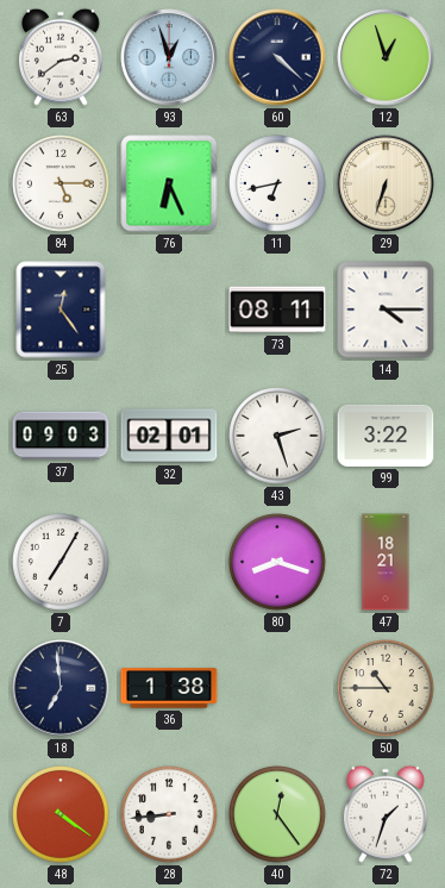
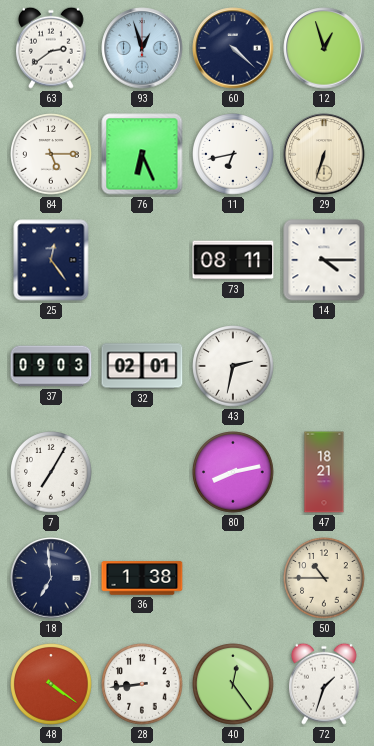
43: 2:27 -> 2:32
99: 3:22 -> none
80: 8:18 -> 8:13
